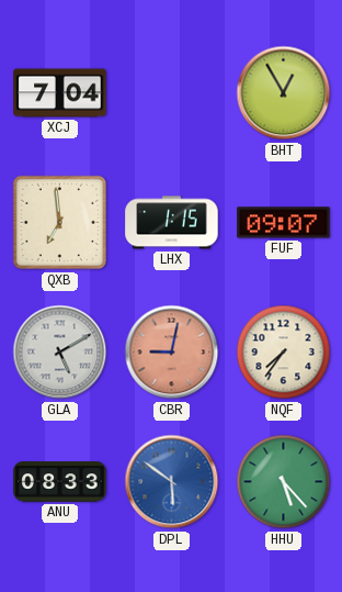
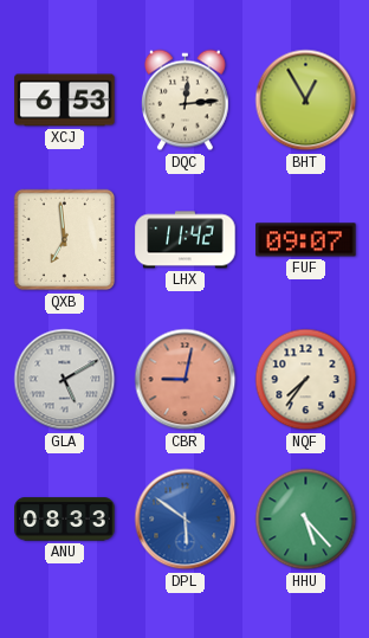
XCJ: 7:04 -> 6:53
DQC: none -> 12:14
LHX: 1:15 -> 11:42
